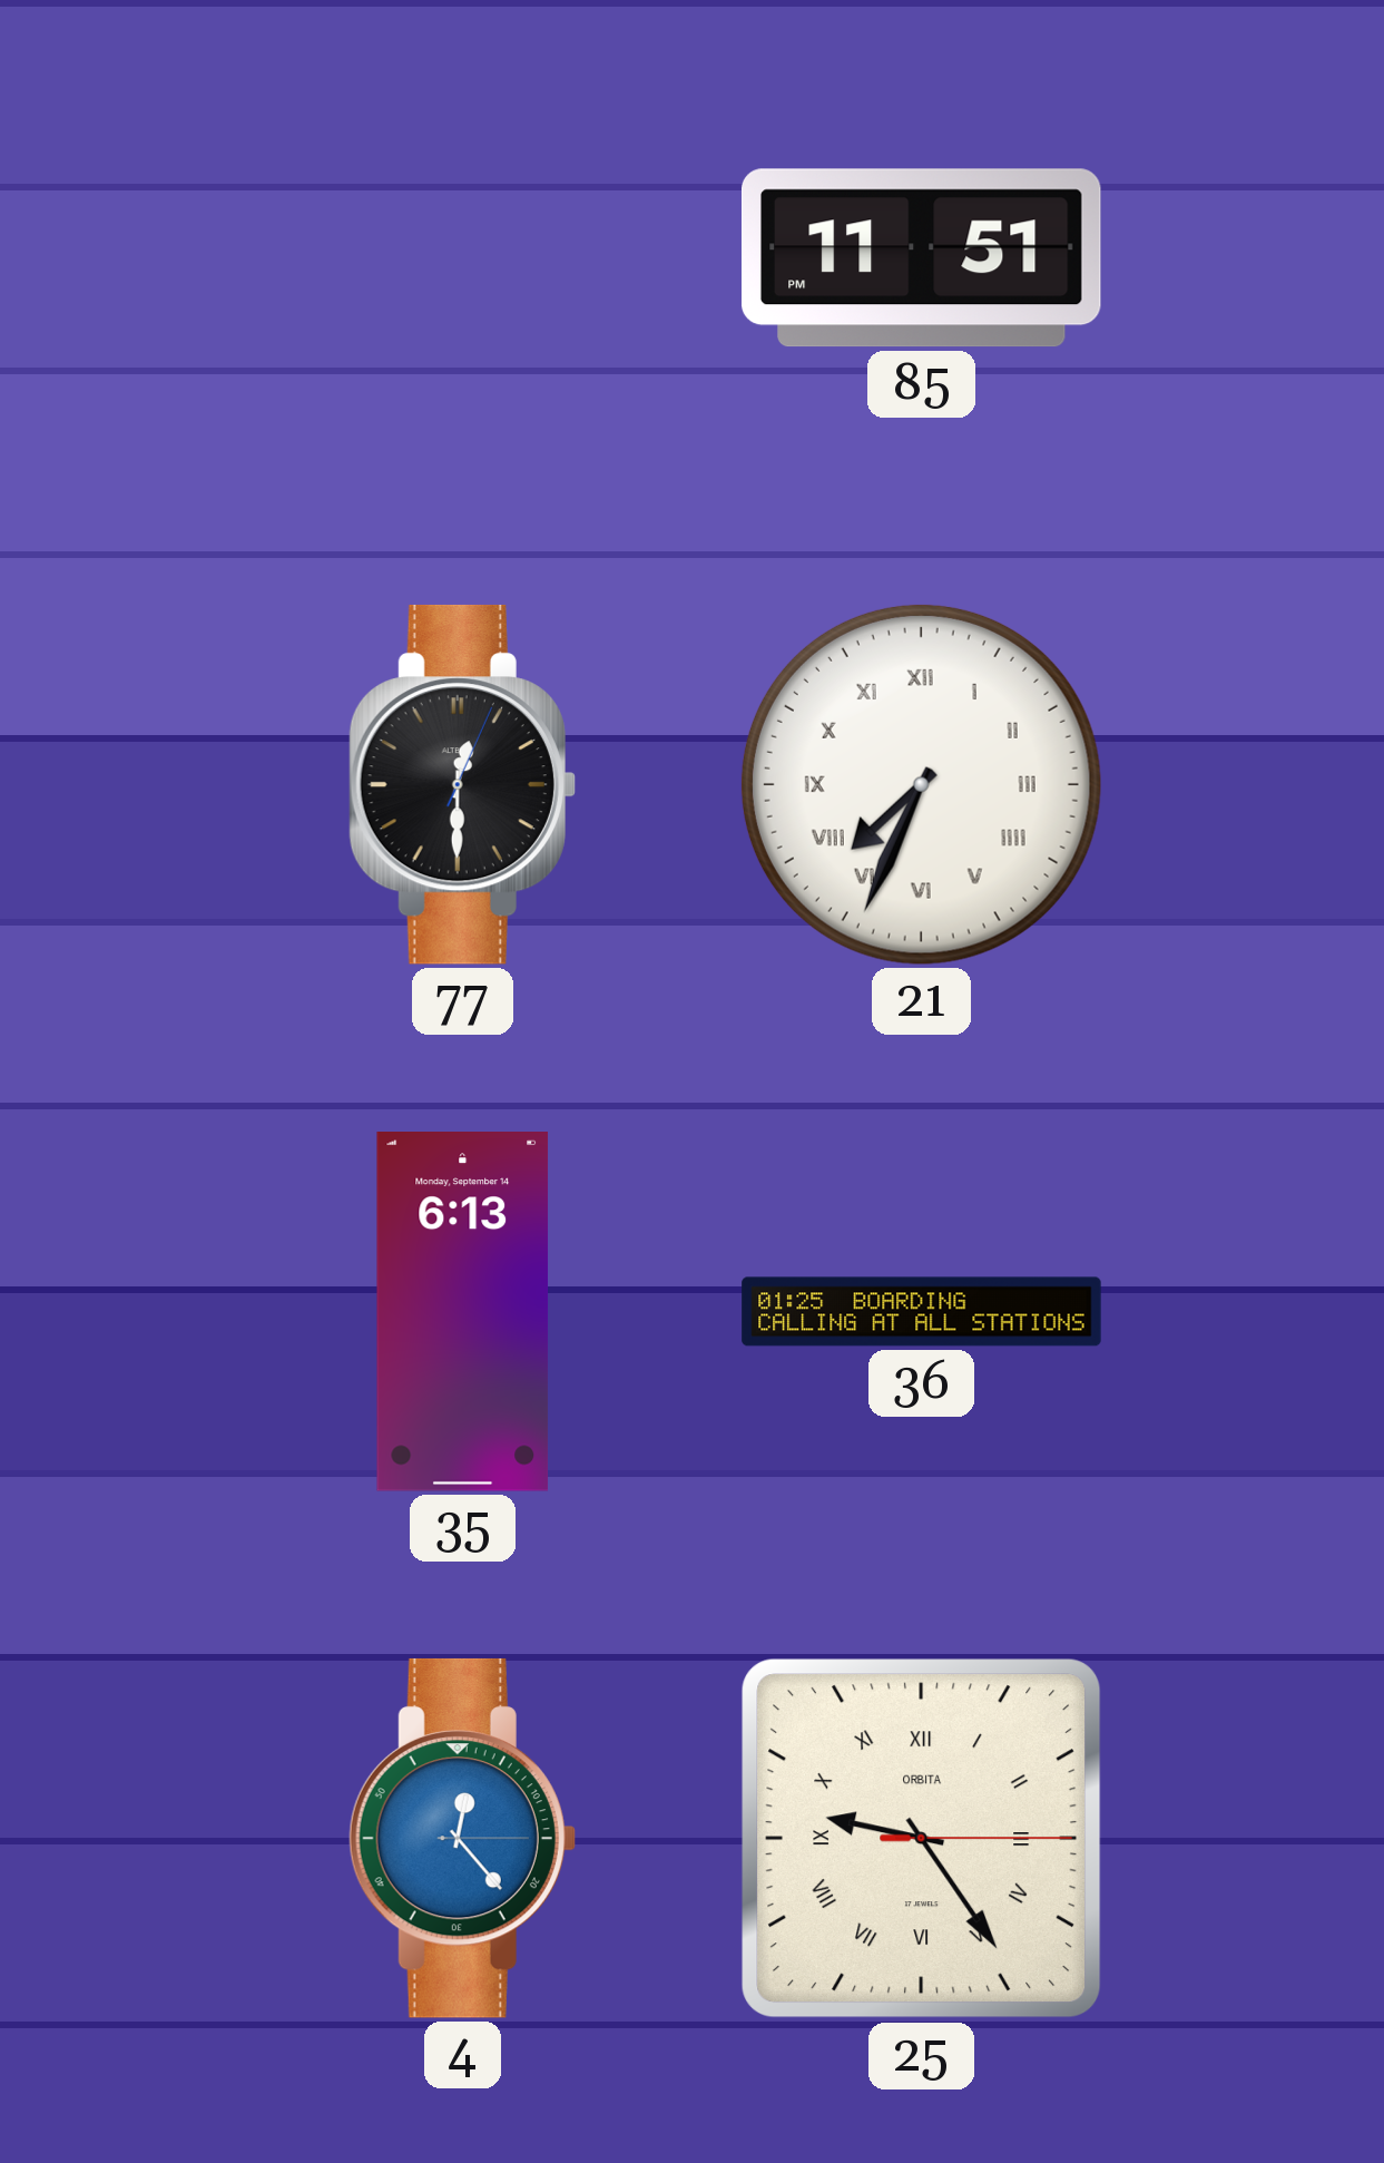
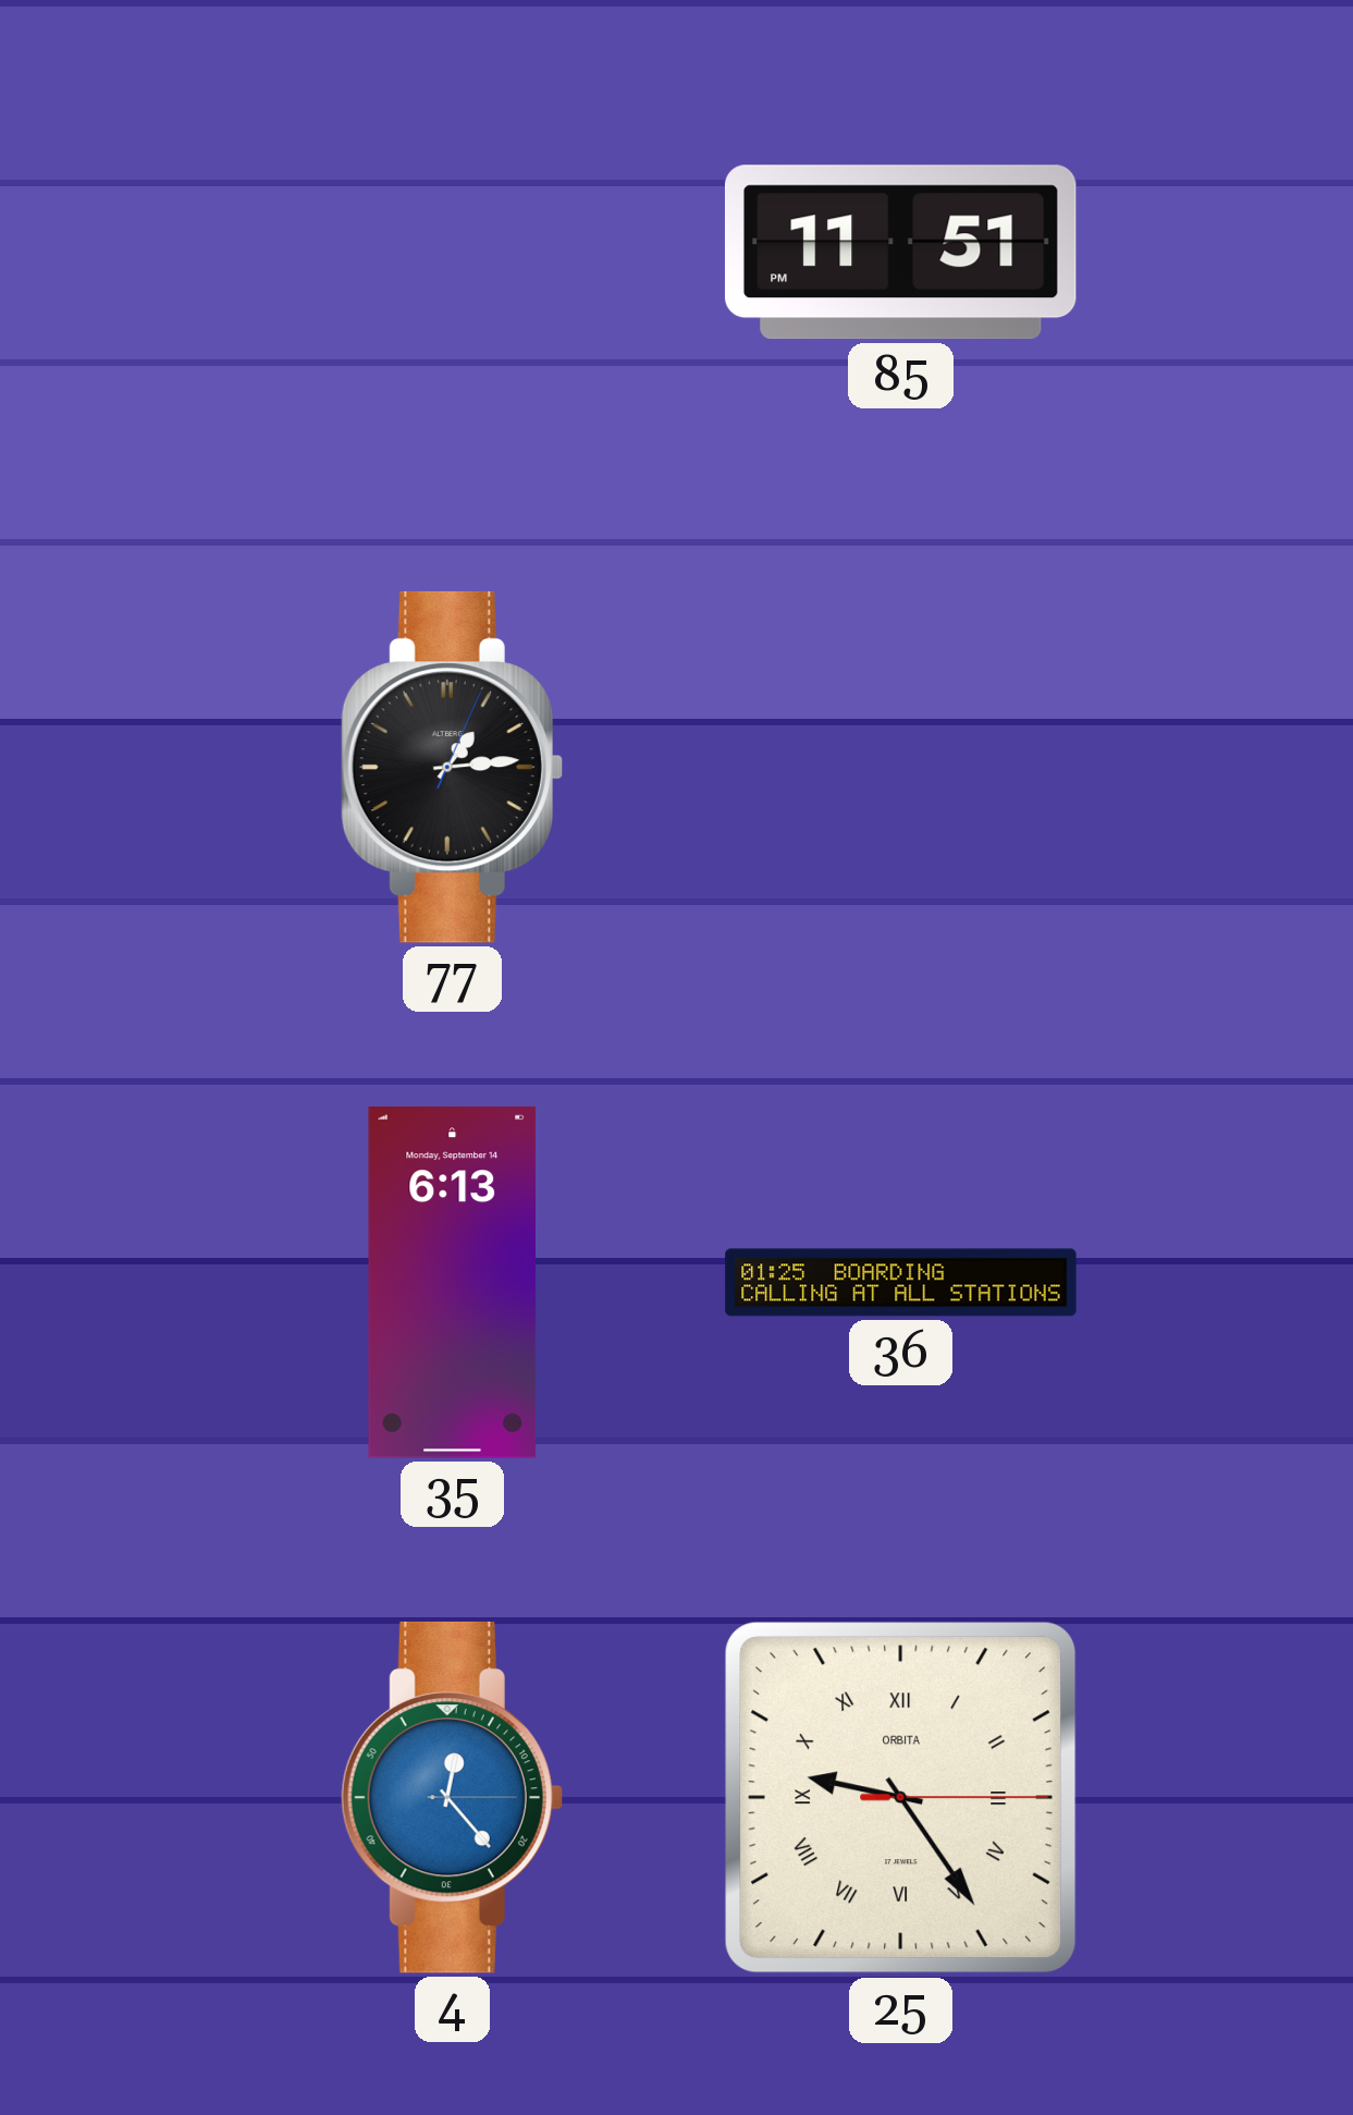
77: 12:30 -> 1:14
21: 7:34 -> none
